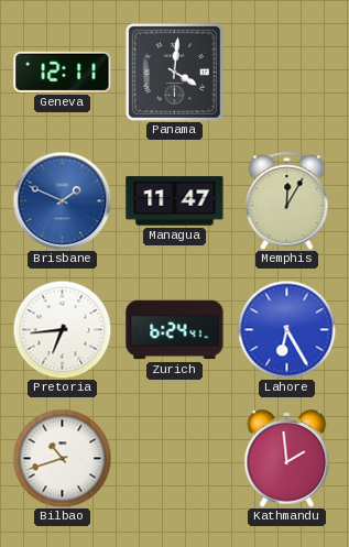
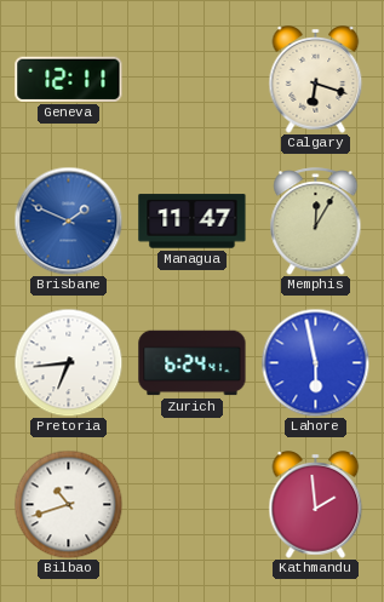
Panama: 4:01 -> none
Calgary: none -> 6:18
Lahore: 6:25 -> 5:58
